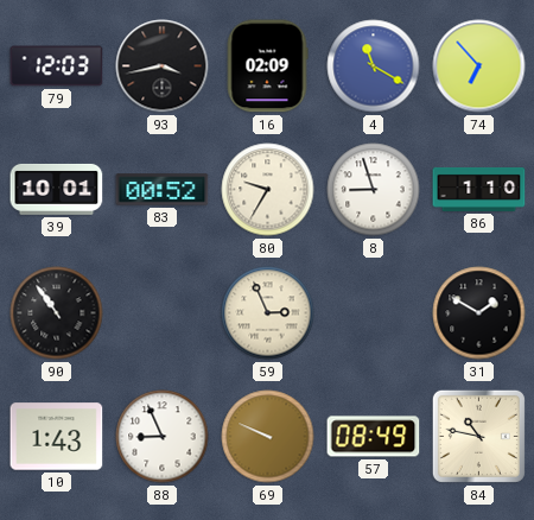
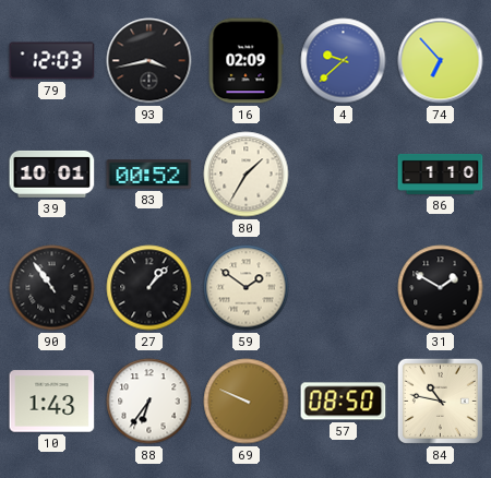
4: 11:20 -> 9:38
80: 9:35 -> 1:35
8: 8:57 -> none
27: none -> 1:07
59: 2:56 -> 1:51
88: 8:56 -> 6:36
57: 08:49 -> 08:50
